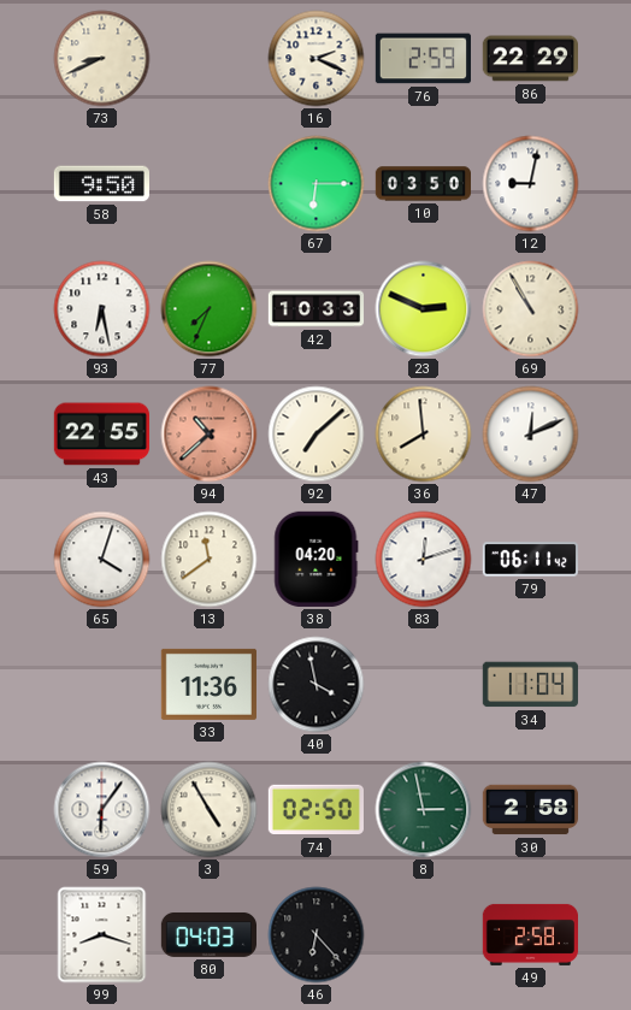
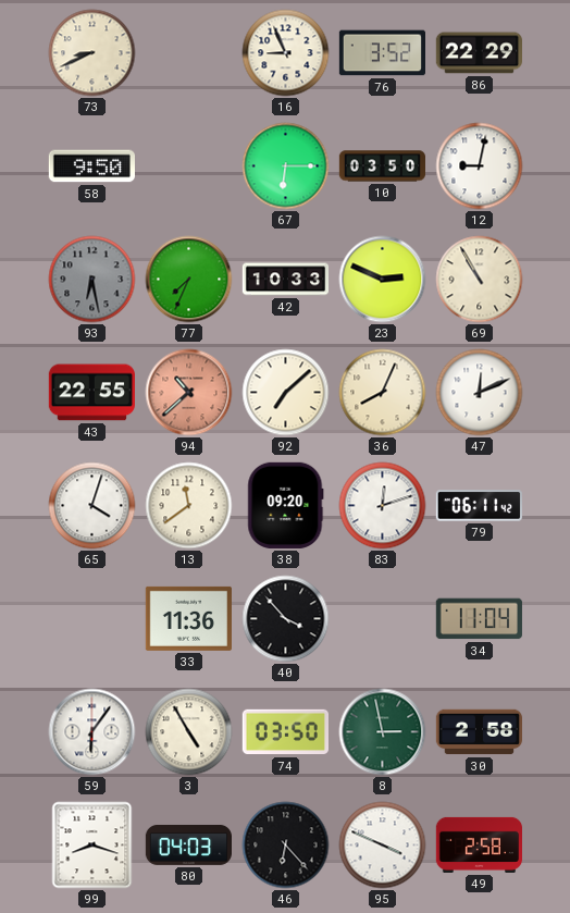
16: 2:19 -> 8:56
76: 2:59 -> 3:52
93 dial: white -> grey
36: 7:59 -> 8:04
38: 04:20 -> 09:20
40: 3:58 -> 3:53
74: 02:50 -> 03:50
95: none -> 3:49
